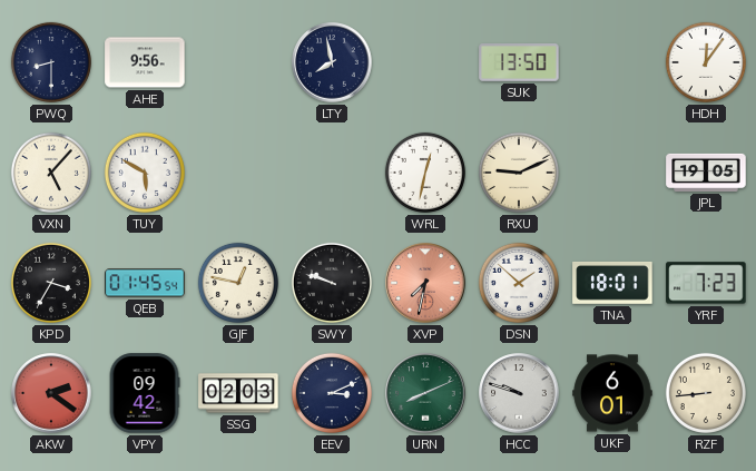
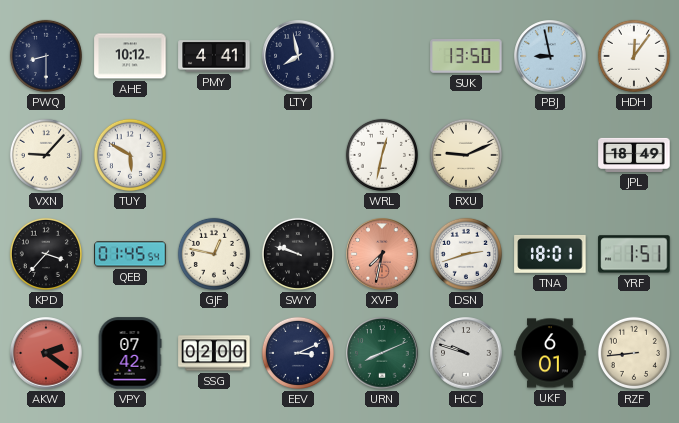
AHE: 9:56 -> 10:12
PMY: none -> 4:41
PBJ: none -> 8:58
VXN: 5:07 -> 9:07
JPL: 19:05 -> 18:49
KPD: 3:35 -> 3:37
DSN: 1:52 -> 2:42
YRF: 7:23 -> 1:51
VPY: 09:42 -> 07:42
SSG: 02:03 -> 02:00
